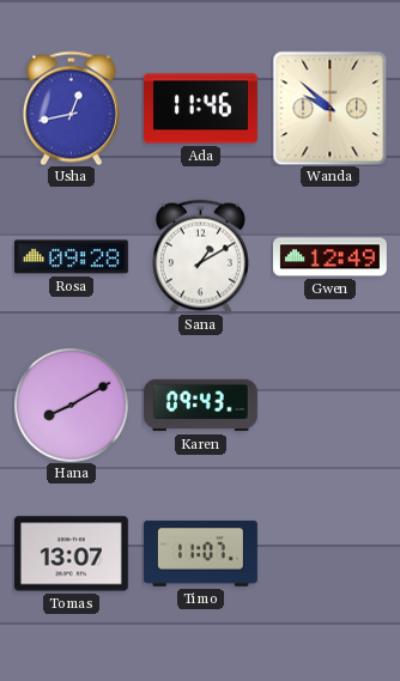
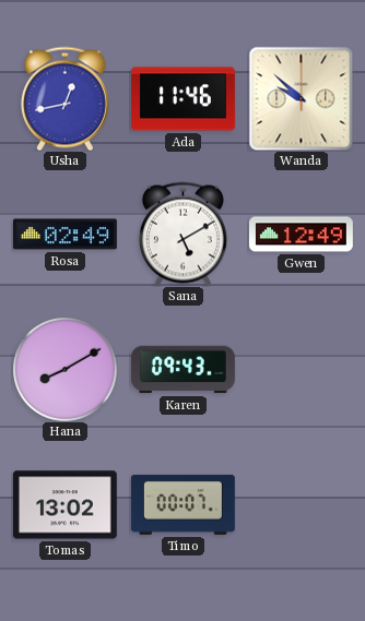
Rosa: 09:28 -> 02:49
Sana: 1:10 -> 5:10
Tomas: 13:07 -> 13:02
Timo: 11:07 -> 00:07
